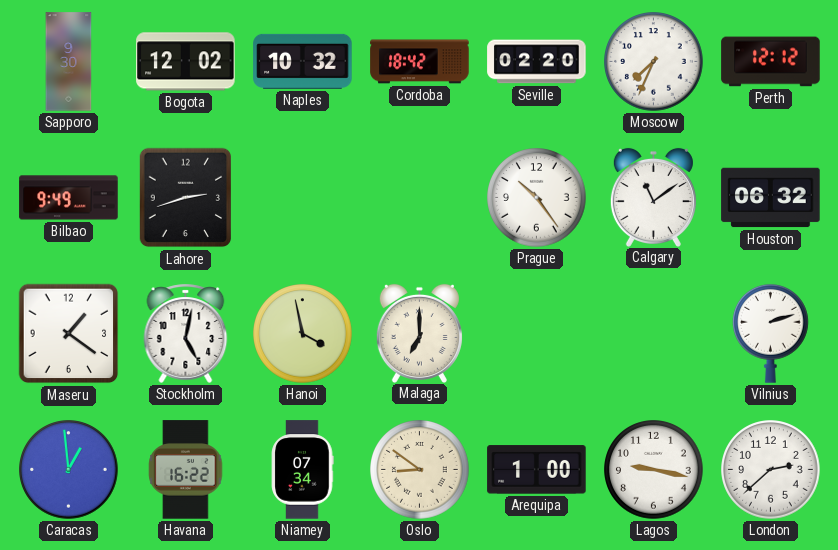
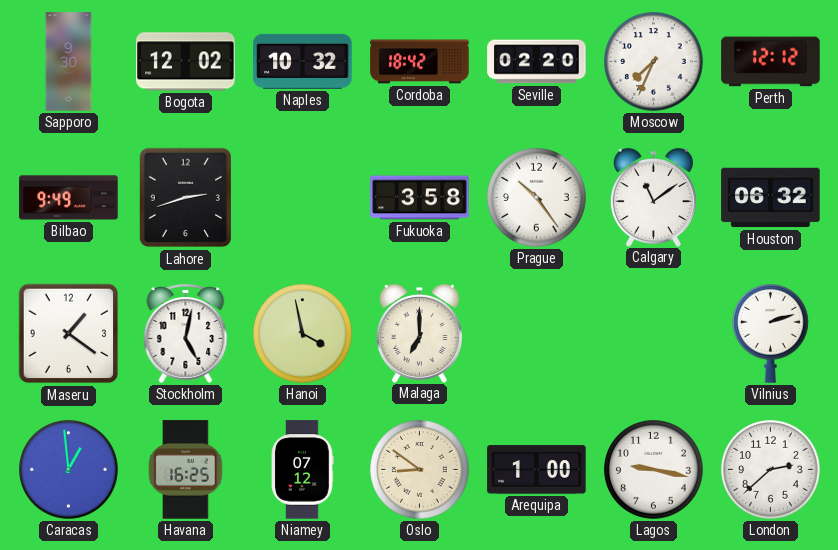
Fukuoka: none -> 3:58
Havana: 16:22 -> 16:25
Niamey: 07:34 -> 07:12
